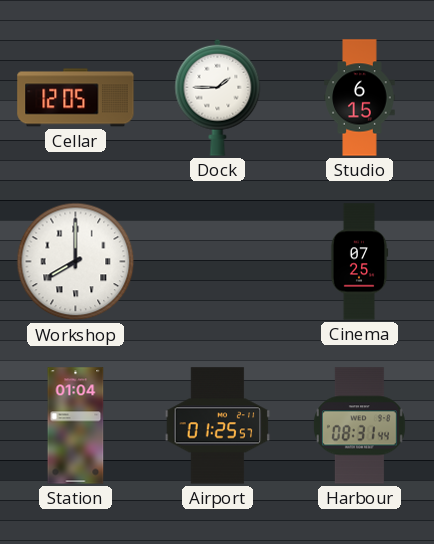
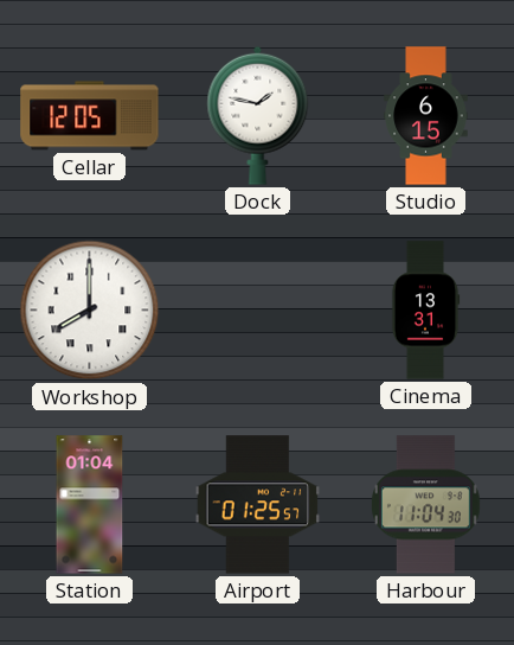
Dock: 1:45 -> 1:47
Cinema: 07:25 -> 13:31
Harbour: 08:31 -> 11:04
